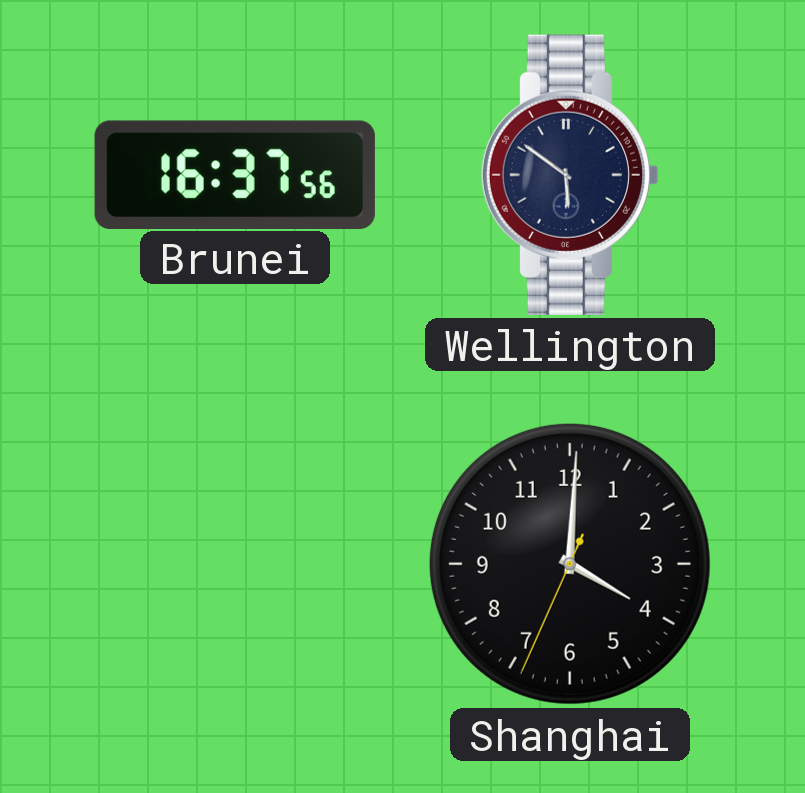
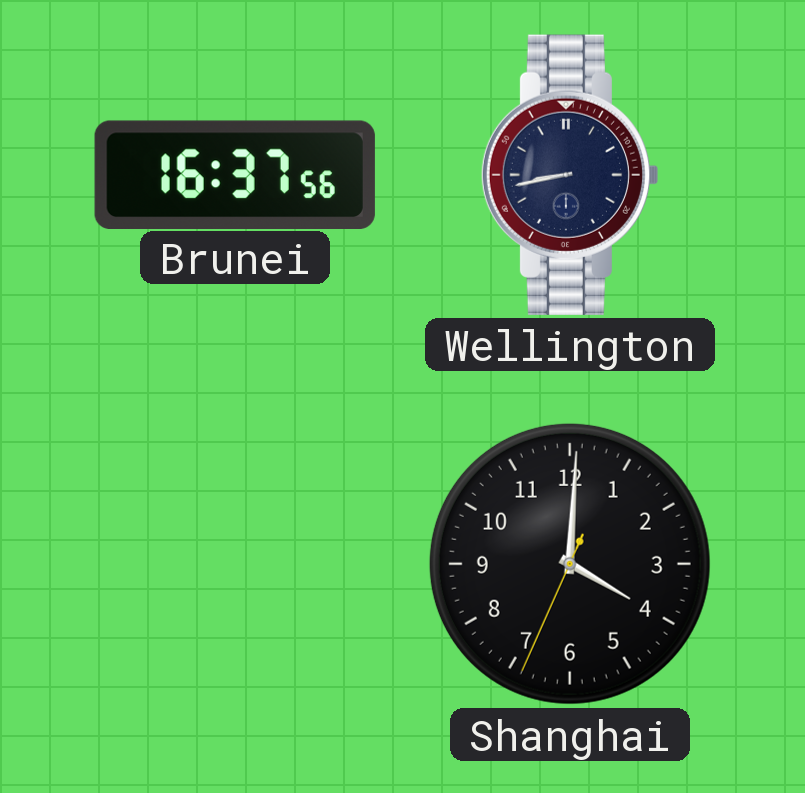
Wellington: 5:51 -> 8:43
